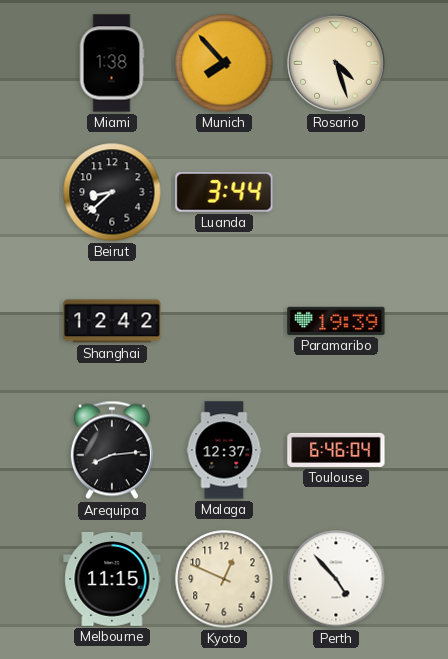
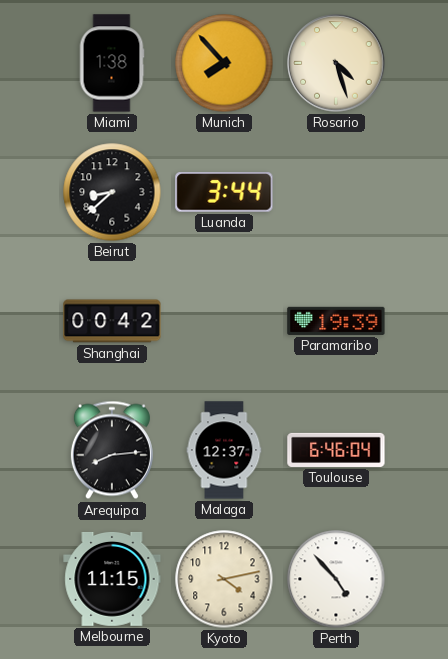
Shanghai: 12:42 -> 00:42
Kyoto: 12:49 -> 4:13
